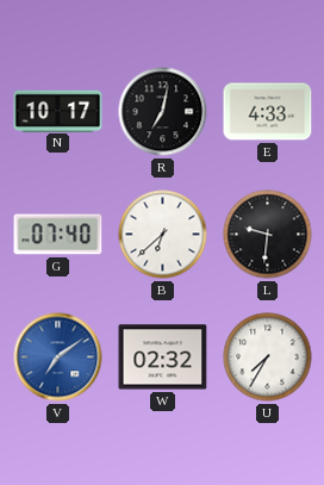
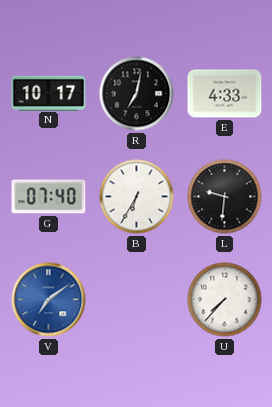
B: 6:38 -> 6:35
W: 02:32 -> none
U: 7:35 -> 7:37
